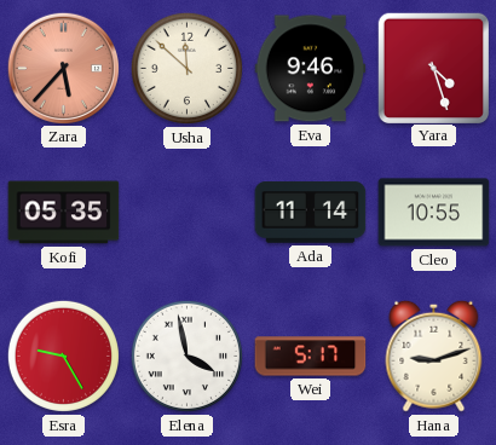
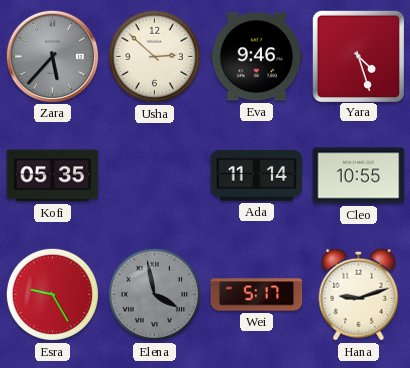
Zara dial: salmon -> grey
Usha: 11:52 -> 2:52
Elena dial: white -> grey
